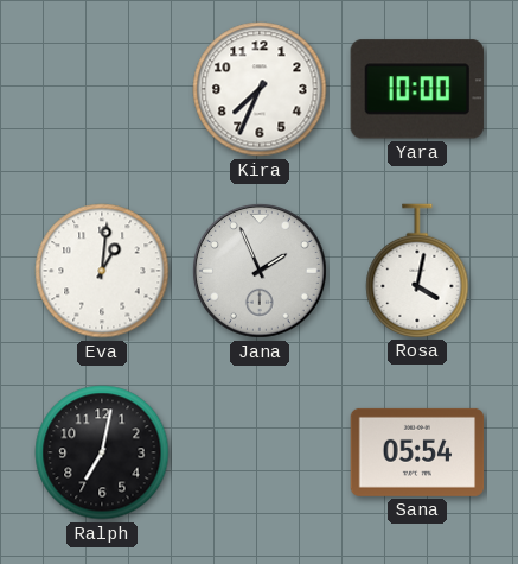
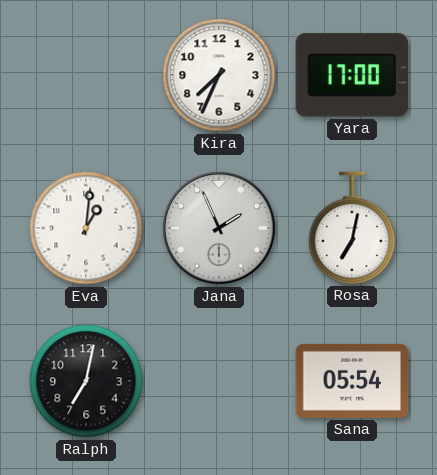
Yara: 10:00 -> 17:00
Rosa: 4:02 -> 7:02
